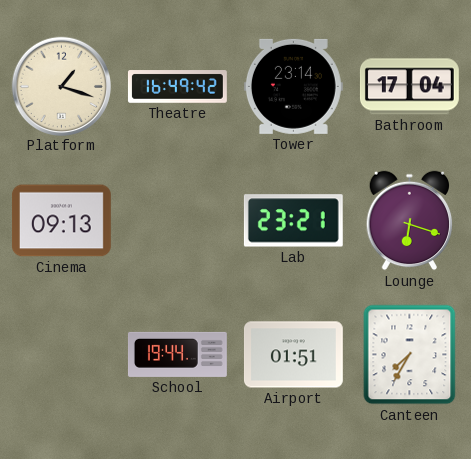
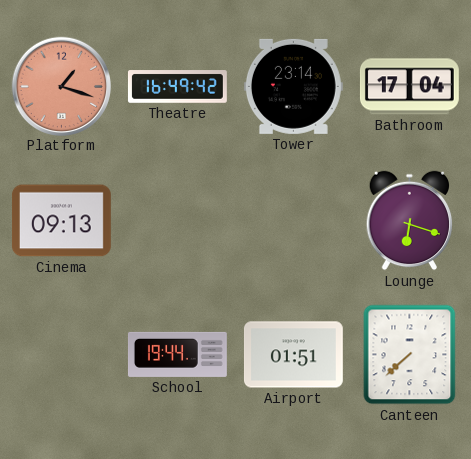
Platform dial: cream -> salmon
Lab: 23:21 -> none
Canteen: 7:35 -> 7:38
